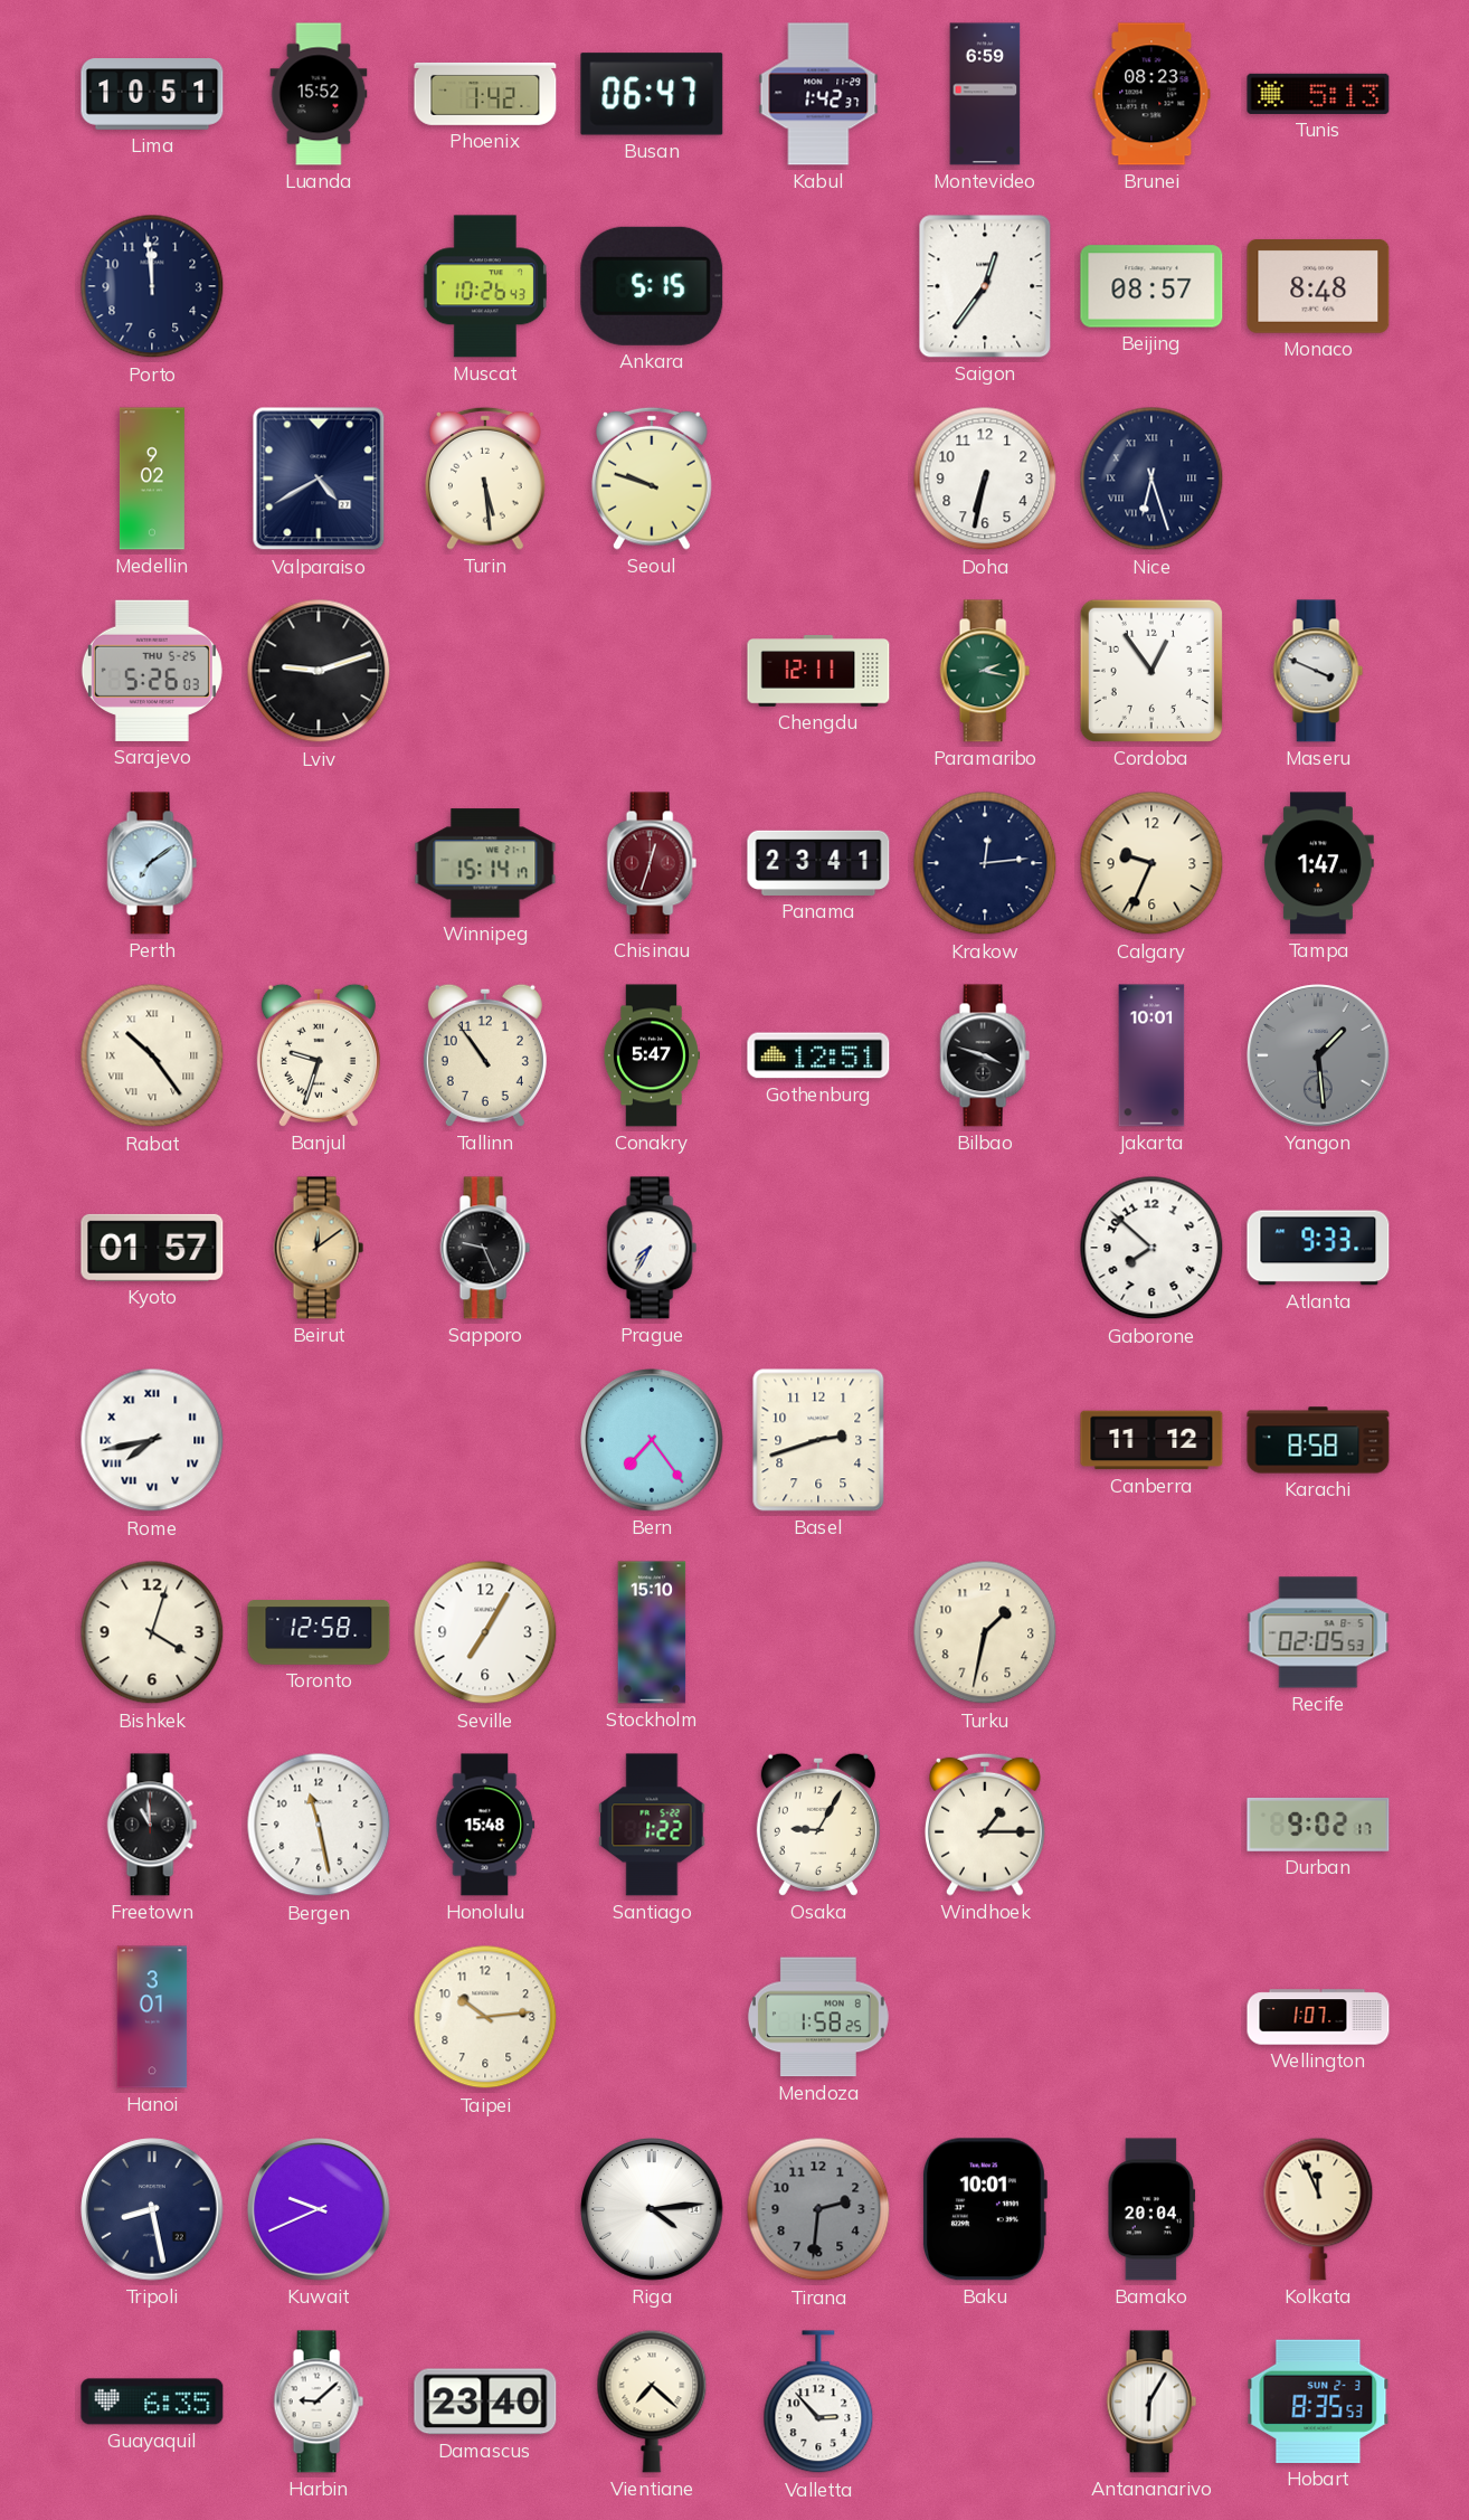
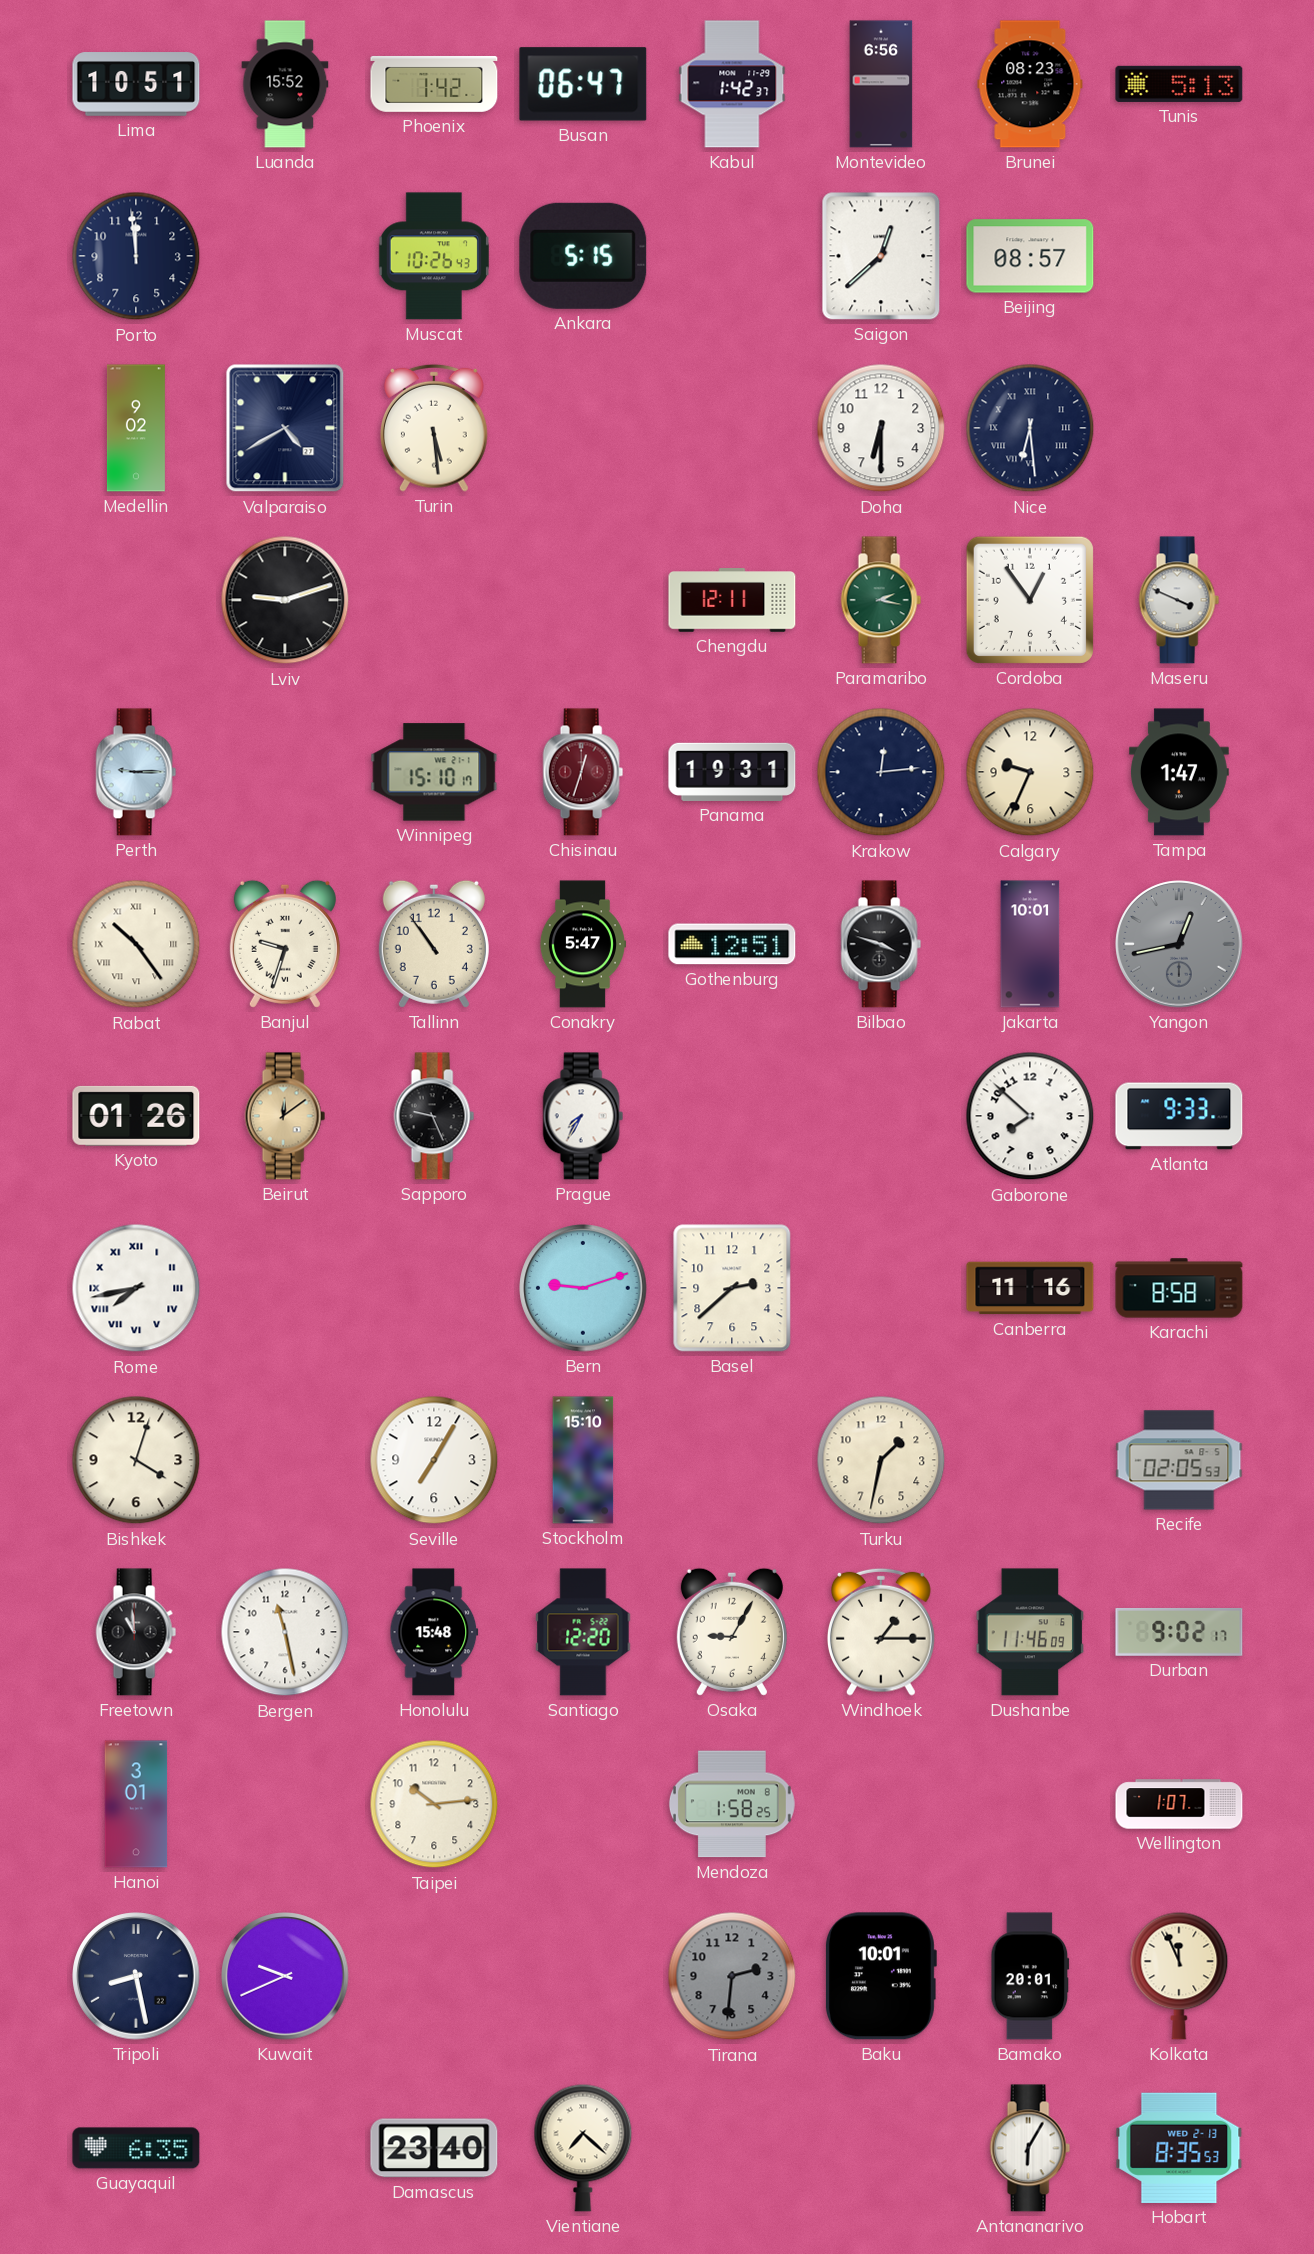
Montevideo: 6:59 -> 6:56
Saigon: 12:36 -> 12:38
Monaco: 8:48 -> none
Seoul: 9:48 -> none
Doha: 6:32 -> 6:30
Nice: 6:27 -> 6:29
Sarajevo: 5:26 -> none
Perth: 7:09 -> 9:15
Winnipeg: 15:14 -> 15:10
Panama: 23:41 -> 19:31
Yangon: 1:29 -> 12:43
Kyoto: 01:57 -> 01:26
Bern: 7:24 -> 9:12
Basel: 2:42 -> 2:38
Canberra: 11:12 -> 11:16
Toronto: 12:58 -> none
Santiago: 1:22 -> 12:20
Dushanbe: none -> 11:46
Riga: 4:14 -> none
Bamako: 20:04 -> 20:01
Harbin: 9:08 -> none
Valletta: 2:53 -> none
Hobart date: SUN 2-3 -> WED 2-13
